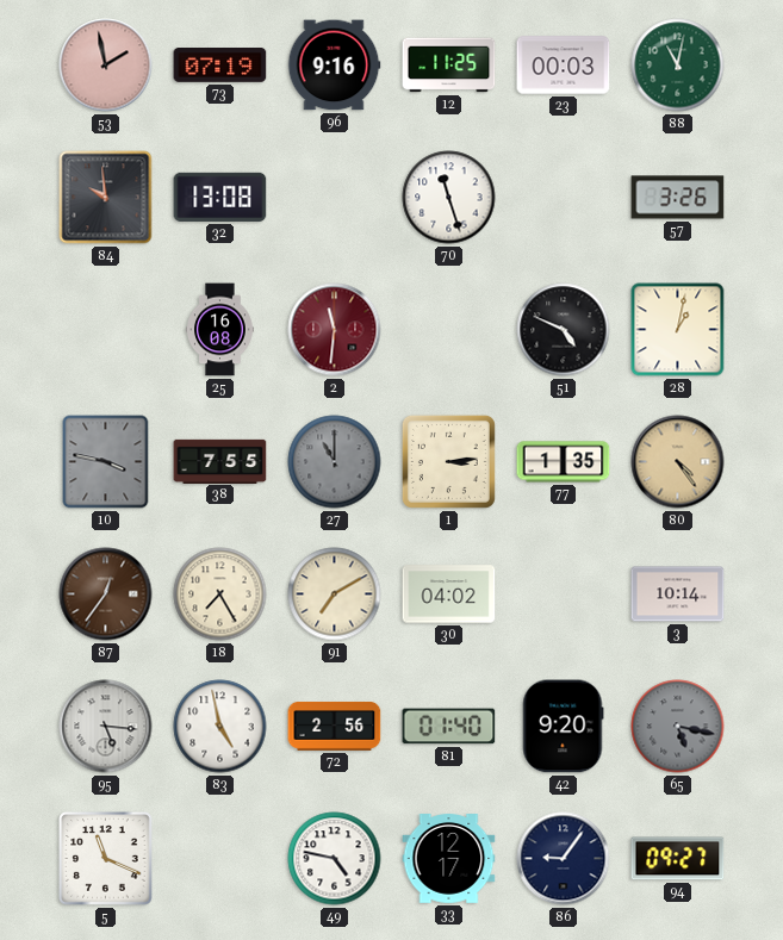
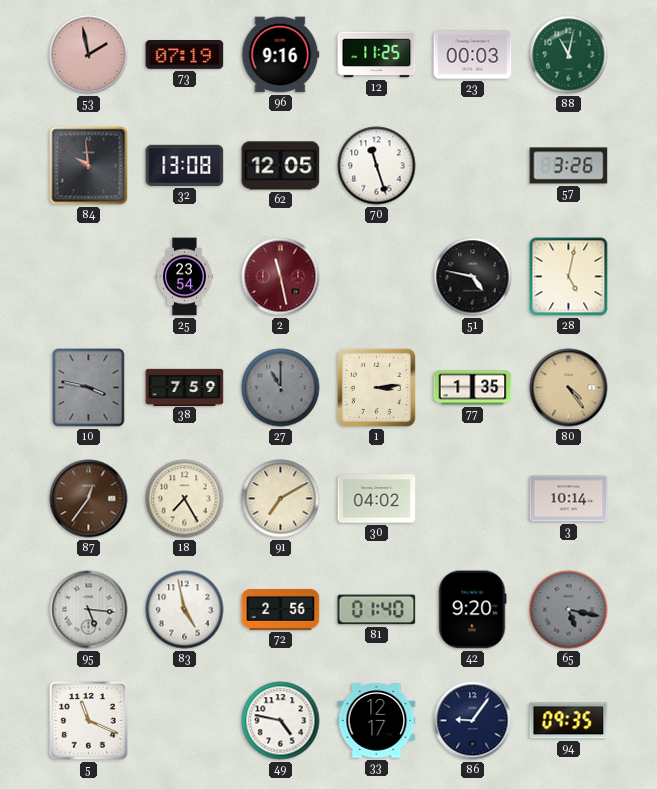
62: none -> 12:05
25: 16:08 -> 23:54
2: 11:31 -> 11:28
51: 4:49 -> 4:47
28: 1:02 -> 5:02
38: 7:55 -> 7:59
94: 09:27 -> 09:35
